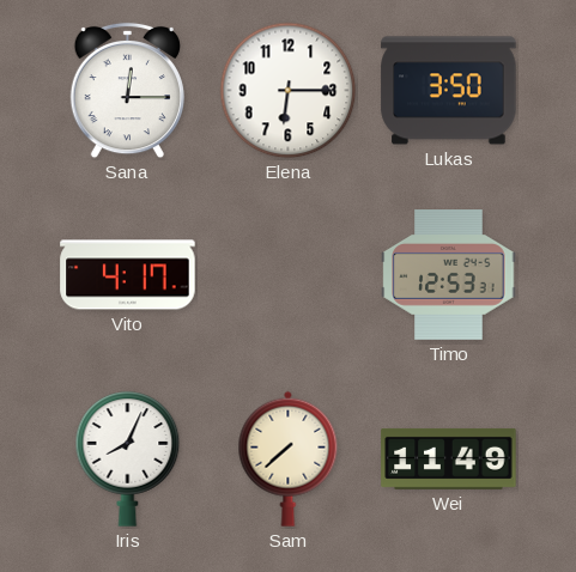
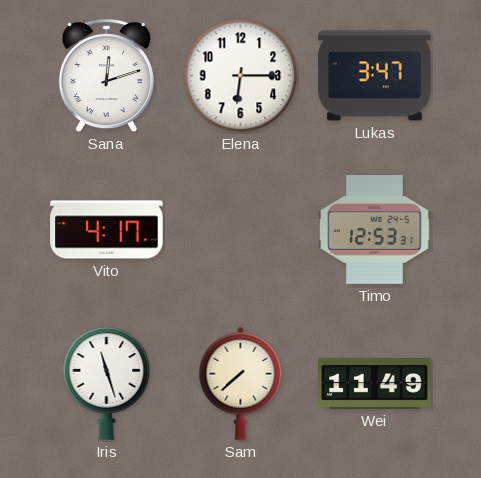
Sana: 12:15 -> 12:12
Lukas: 3:50 -> 3:47
Iris: 8:04 -> 11:27
